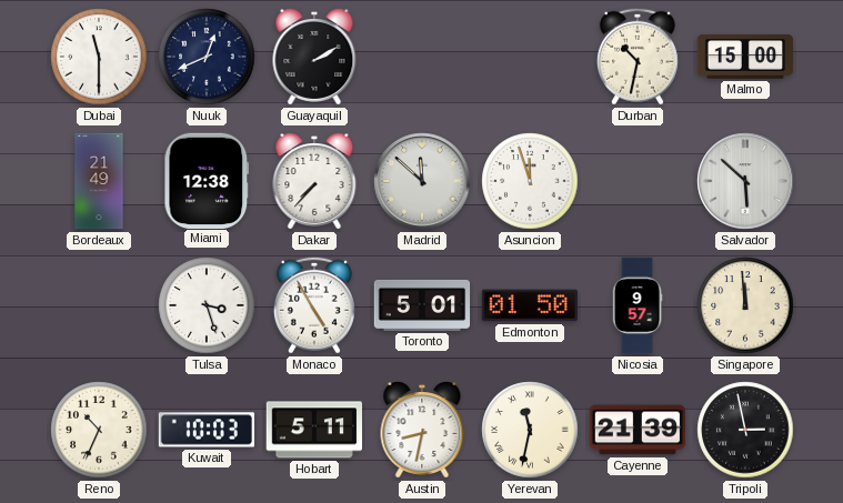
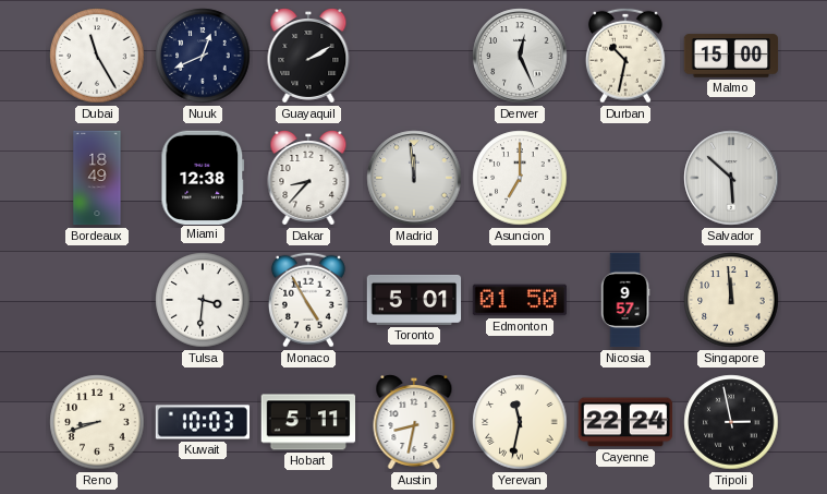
Dubai: 11:30 -> 11:25
Denver: none -> 12:26
Bordeaux: 21:49 -> 18:49
Dakar: 7:37 -> 8:37
Madrid: 11:52 -> 11:59
Asuncion: 11:57 -> 7:00
Tulsa: 3:27 -> 3:31
Reno: 10:34 -> 8:42
Cayenne: 21:39 -> 22:24
